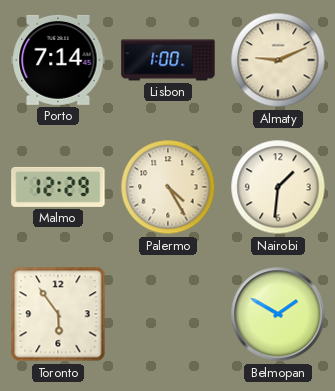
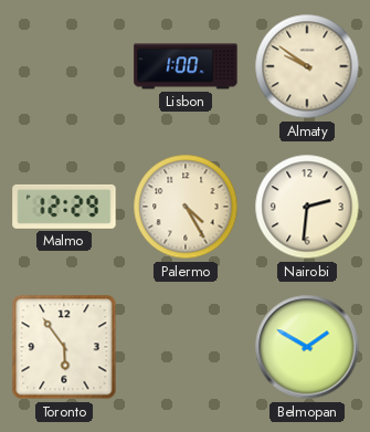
Porto: 7:14 -> none
Almaty: 9:11 -> 9:51
Nairobi: 1:31 -> 2:31
